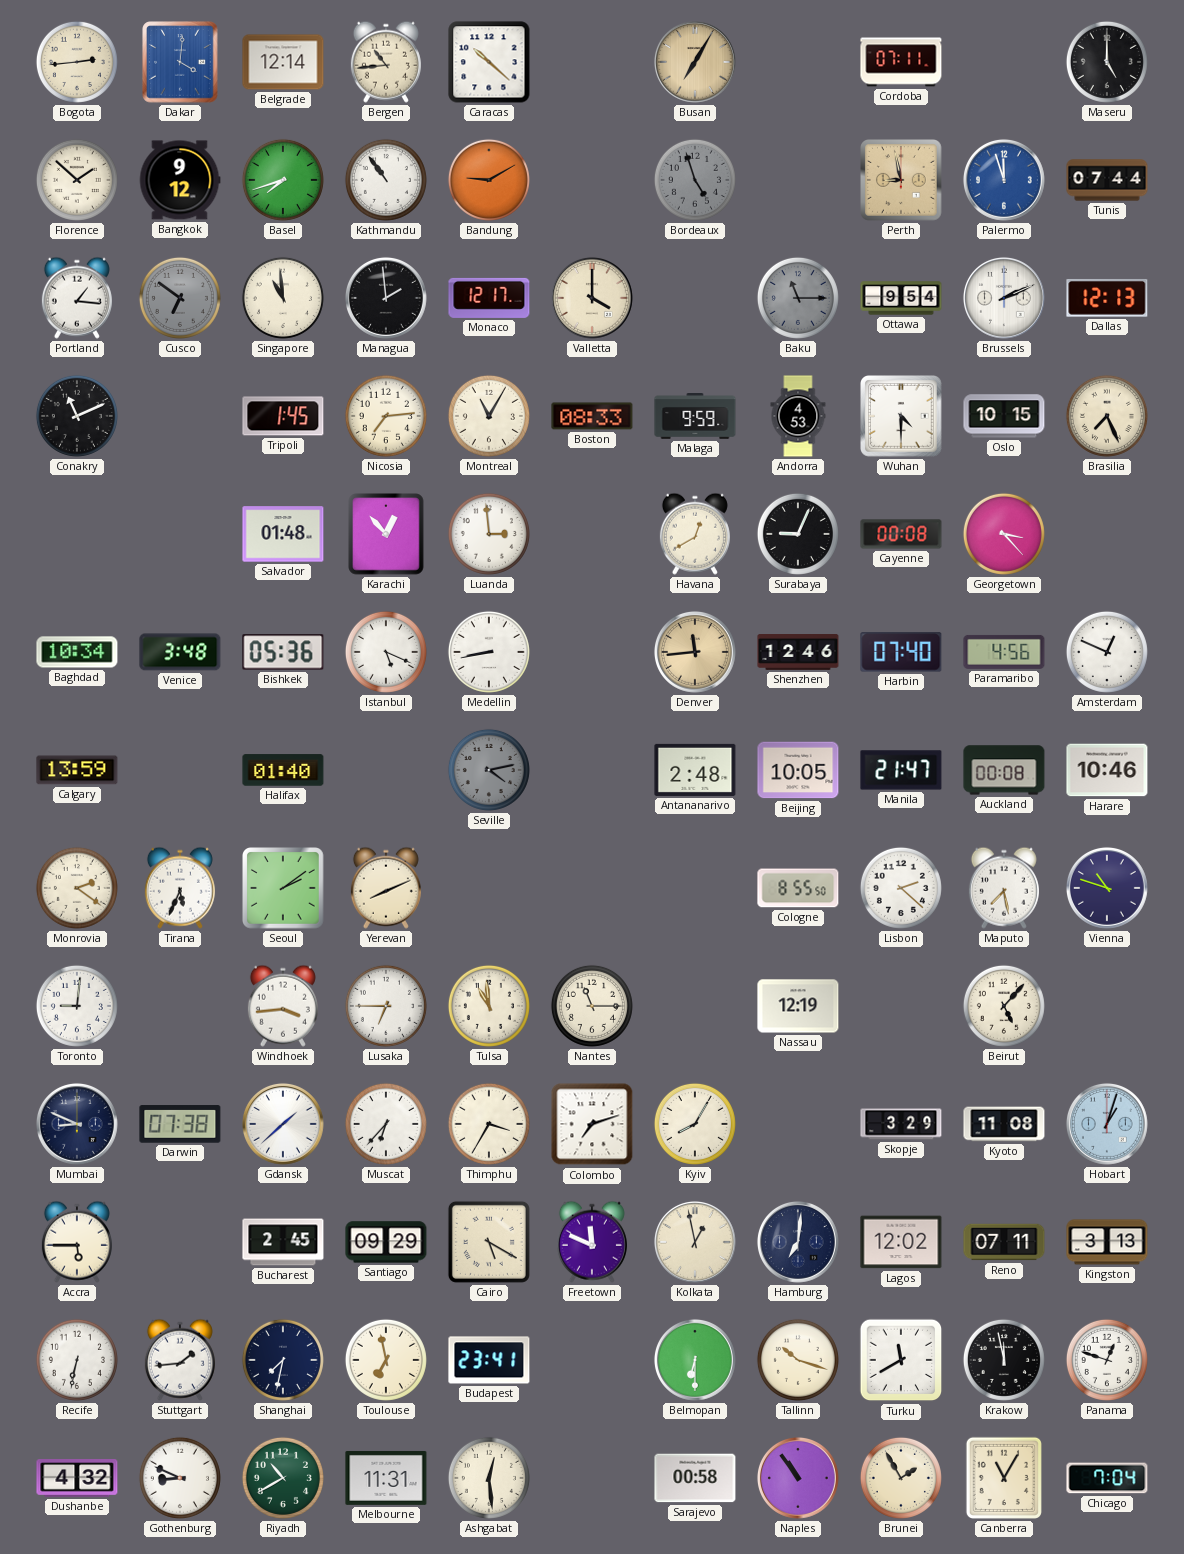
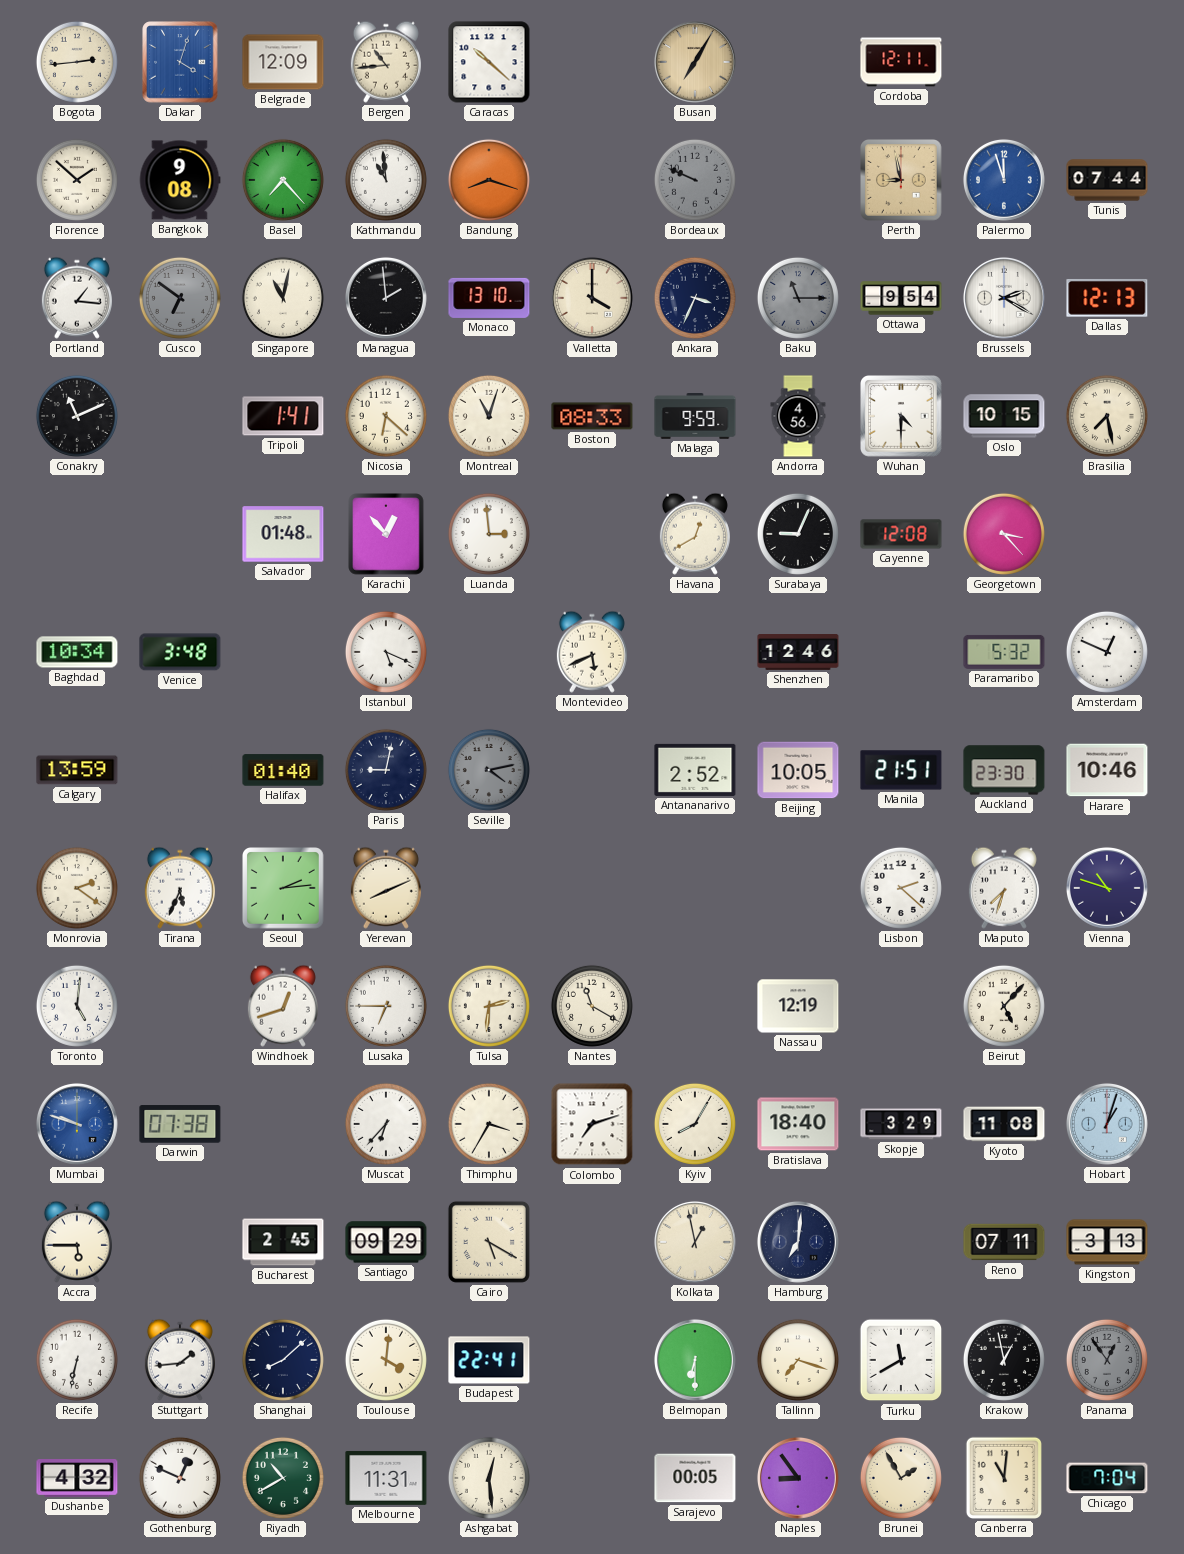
Dakar: 4:01 -> 4:03
Belgrade: 12:14 -> 12:09
Cordoba: 07:11 -> 12:11
Maseru: 5:00 -> none
Bangkok: 9:12 -> 9:08
Basel: 7:42 -> 7:23
Kathmandu: 10:54 -> 10:59
Bandung: 9:10 -> 8:18
Bordeaux: 4:57 -> 9:49
Singapore: 10:59 -> 11:02
Monaco: 12:17 -> 13:10
Ankara: none -> 3:34
Brussels: 2:11 -> 2:20
Tripoli: 1:45 -> 1:41
Nicosia: 7:14 -> 6:22
Montreal: 11:05 -> 11:03
Andorra: 4:53 -> 4:56
Brasilia: 7:26 -> 7:28
Cayenne: 00:08 -> 12:08
Bishkek: 05:36 -> none
Medellin: 8:43 -> none
Montevideo: none -> 5:41
Denver: 11:44 -> none
Harbin: 07:40 -> none
Paramaribo: 4:56 -> 5:32
Paris: none -> 9:02
Antananarivo: 2:48 -> 2:52
Manila: 21:47 -> 21:51
Auckland: 00:08 -> 23:30
Seoul: 2:09 -> 2:14
Cologne: 8:55 -> none
Maputo: 7:28 -> 7:33
Toronto: 9:01 -> 5:01
Windhoek: 3:44 -> 12:42
Tulsa: 10:59 -> 2:31
Nantes: 11:15 -> 11:20
Mumbai: 8:49 -> 9:48
Mumbai dial: navy -> blue
Gdansk: 1:38 -> none
Bratislava: none -> 18:40
Freetown: 11:49 -> none
Lagos: 12:02 -> none
Shanghai: 7:32 -> 8:08
Toulouse: 6:58 -> 4:01
Budapest: 23:41 -> 22:41
Tallinn: 10:18 -> 7:18
Krakow: 11:58 -> 12:58
Panama: 12:48 -> 12:54
Panama dial: white -> grey
Gothenburg: 8:49 -> 12:49
Sarajevo: 00:58 -> 00:05
Naples: 10:54 -> 8:54
Canberra: 11:05 -> 11:01
